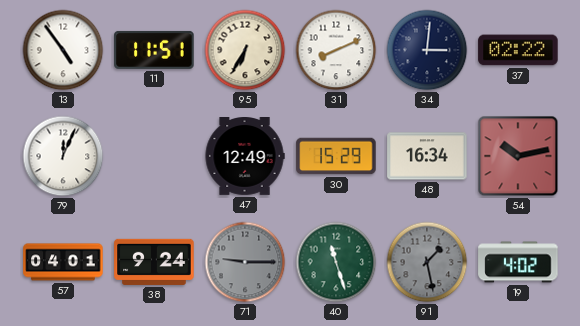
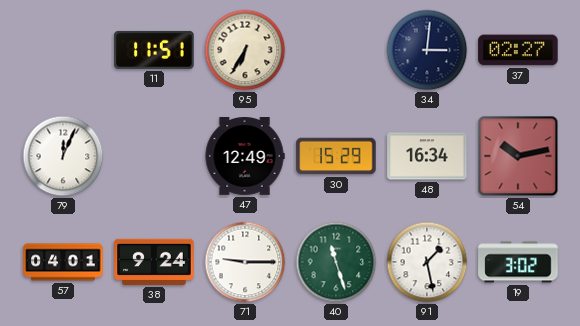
13: 4:54 -> none
31: 8:11 -> none
37: 02:22 -> 02:27
71 dial: grey -> white
91 dial: grey -> white
19: 4:02 -> 3:02
